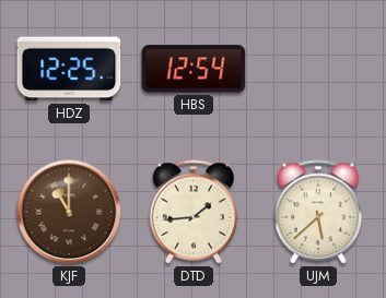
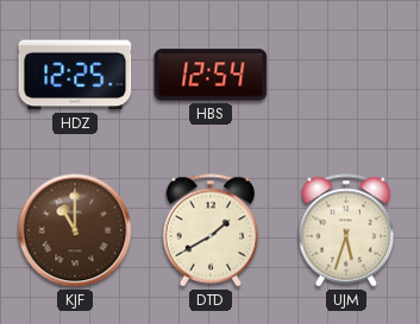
DTD: 1:44 -> 1:40
UJM: 5:38 -> 5:33
